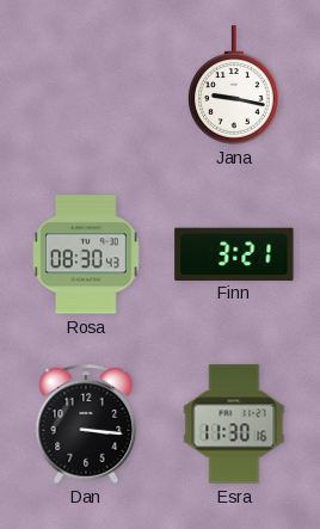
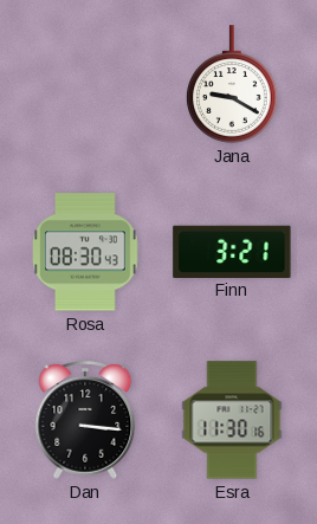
Jana: 9:17 -> 9:20
